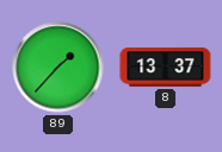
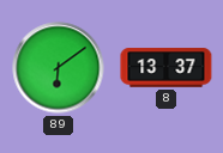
89: 1:37 -> 6:09
